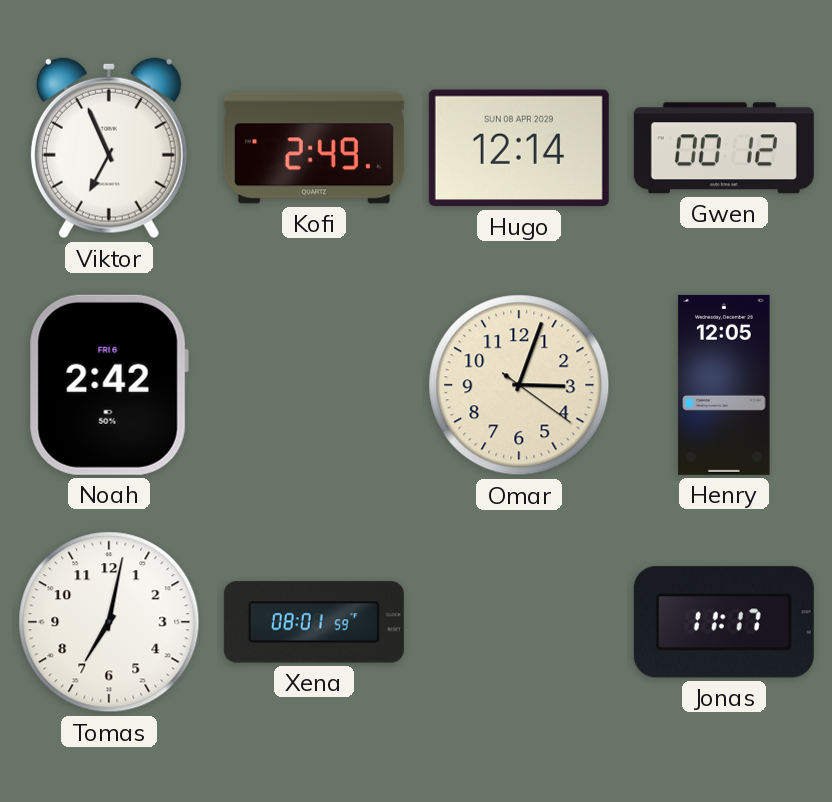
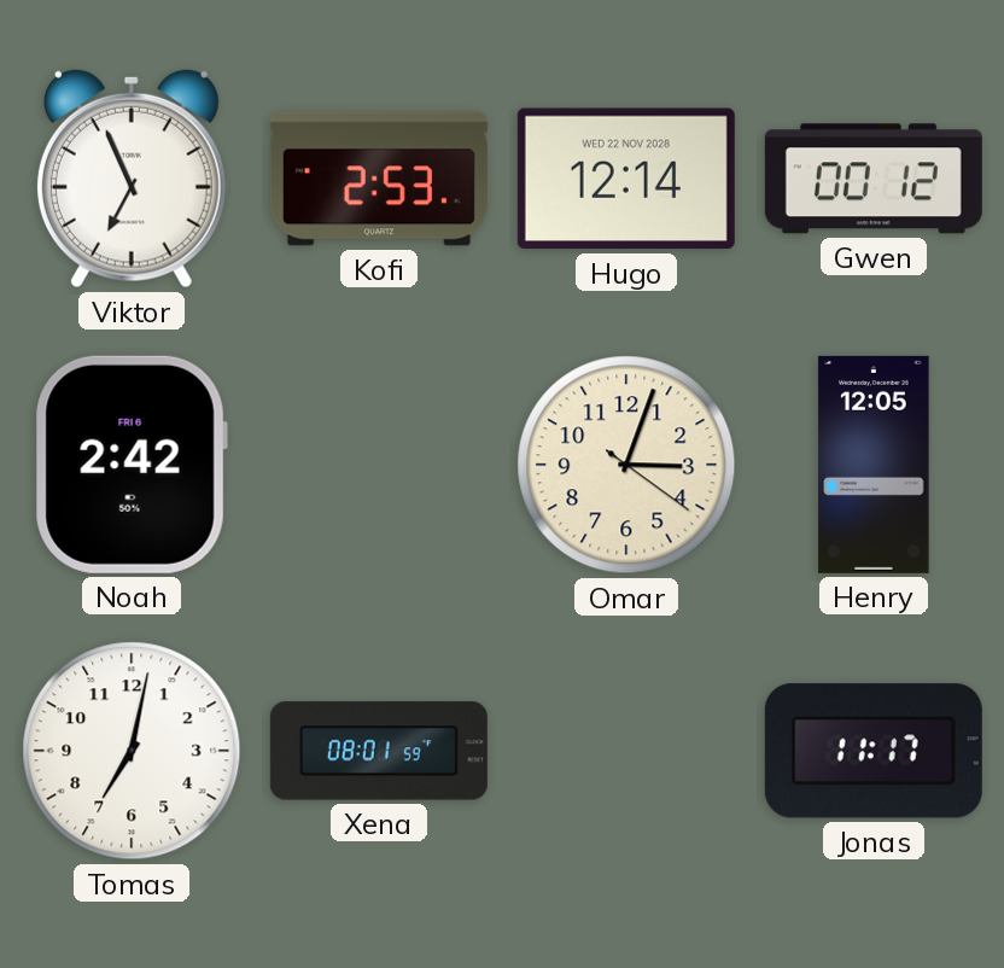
Kofi: 2:49 -> 2:53
Hugo date: SUN 08 APR 2029 -> WED 22 NOV 2028
